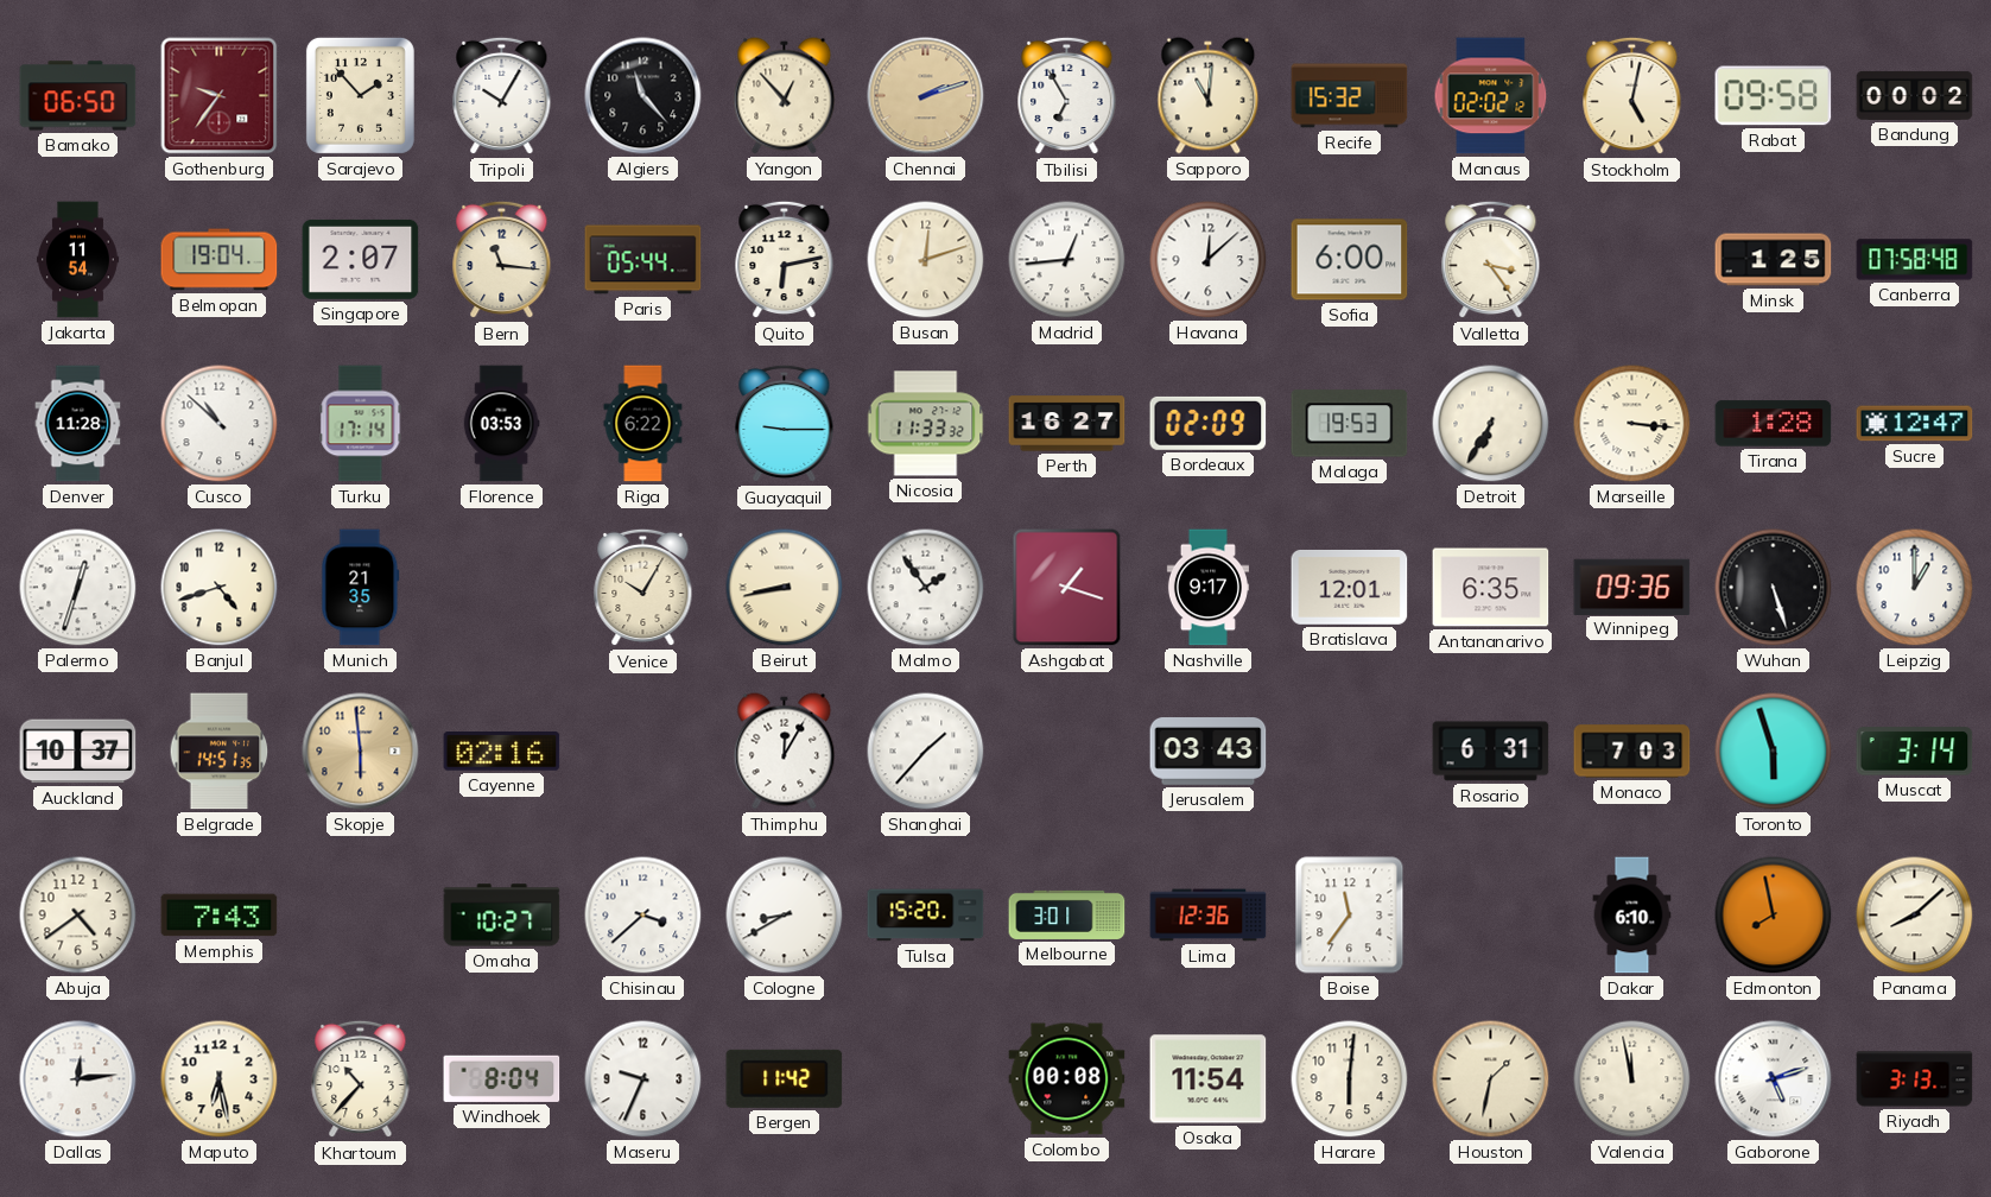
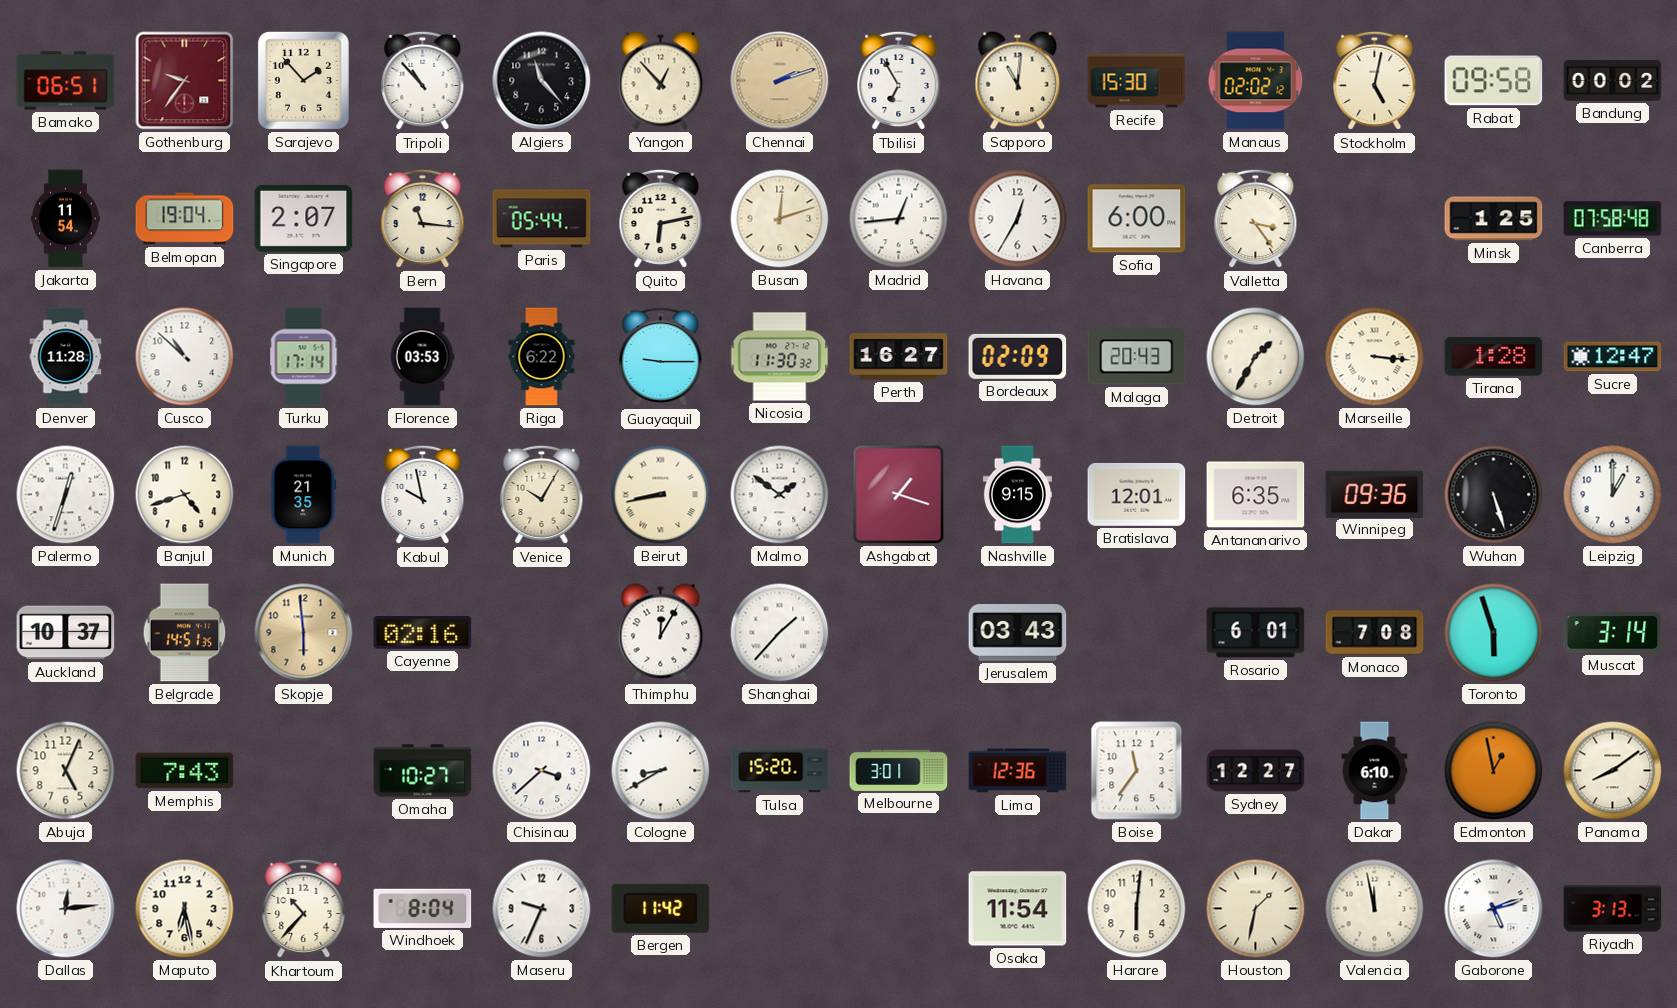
Bamako: 06:50 -> 06:51
Tripoli: 10:05 -> 10:53
Recife: 15:32 -> 15:30
Havana: 12:08 -> 12:35
Nicosia: 11:33 -> 11:30
Malaga: 19:53 -> 20:43
Detroit: 6:35 -> 1:35
Kabul: none -> 9:58
Malmo: 1:54 -> 1:51
Nashville: 9:17 -> 9:15
Rosario: 6:31 -> 6:01
Monaco: 7:03 -> 7:08
Abuja: 4:39 -> 5:04
Sydney: none -> 12:27
Edmonton: 7:58 -> 12:58
Panama: 8:08 -> 8:09
Colombo: 00:08 -> none
